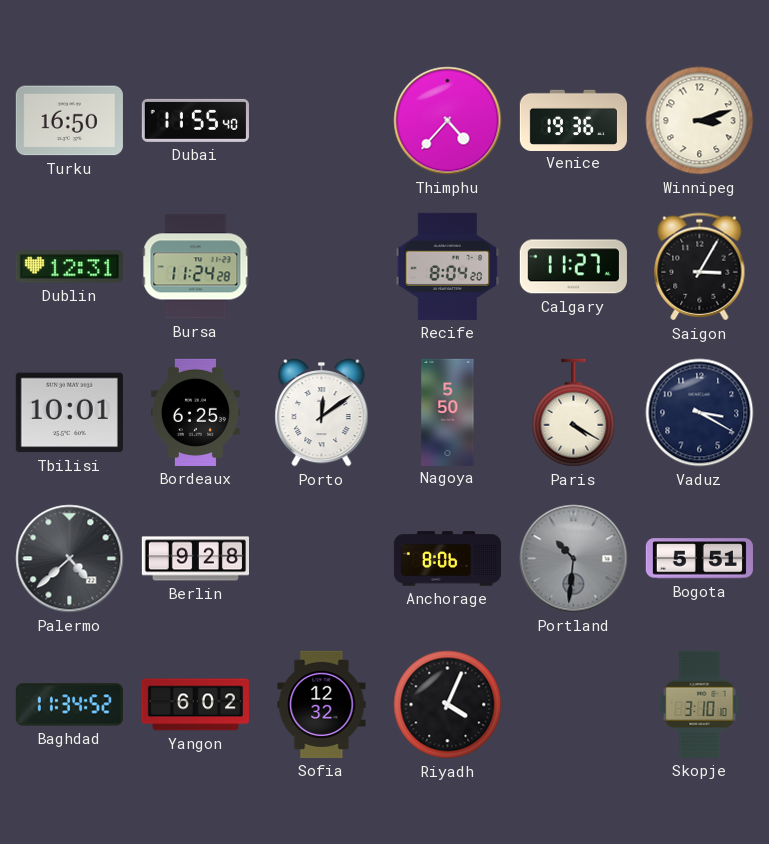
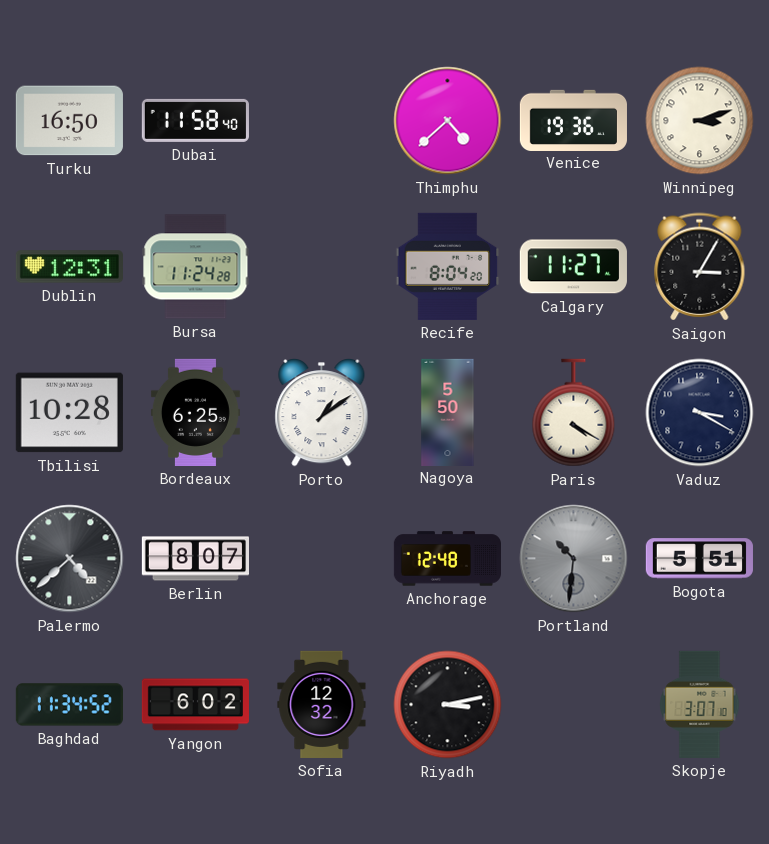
Dubai: 11:55 -> 11:58
Thimphu: 4:37 -> 4:38
Tbilisi: 10:01 -> 10:28
Porto: 12:09 -> 1:09
Berlin: 9:28 -> 8:07
Anchorage: 8:06 -> 12:48
Riyadh: 4:04 -> 3:13
Skopje: 3:10 -> 3:07
